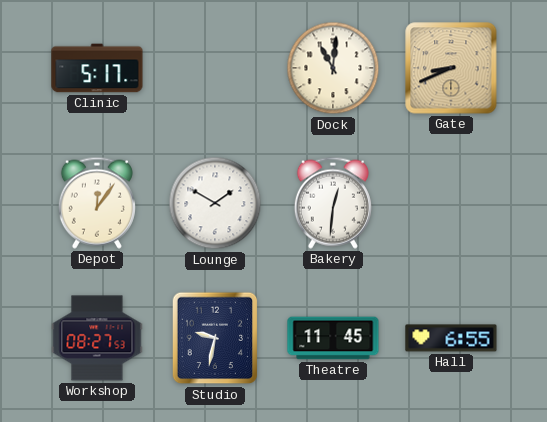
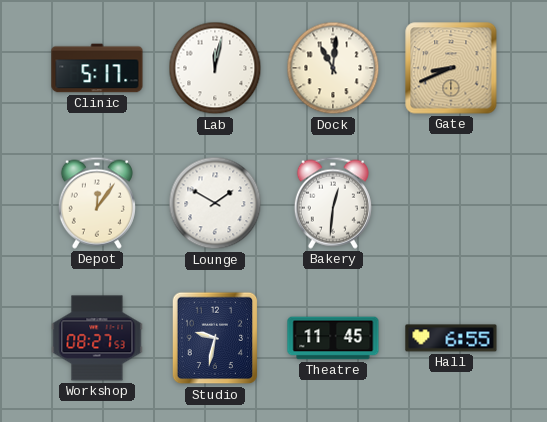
Lab: none -> 12:02
